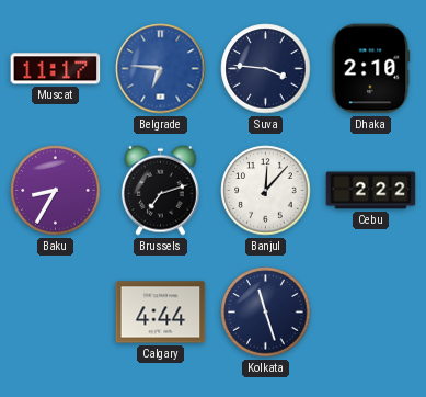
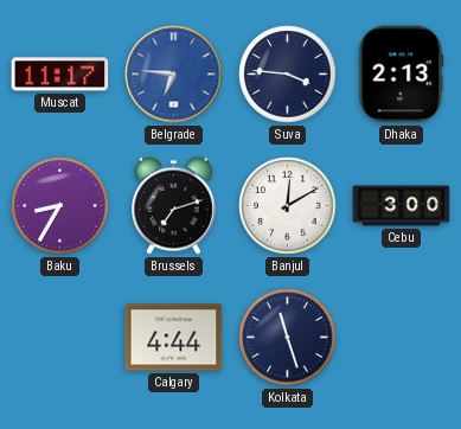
Dhaka: 2:10 -> 2:13
Banjul: 12:07 -> 12:10
Cebu: 2:22 -> 3:00
